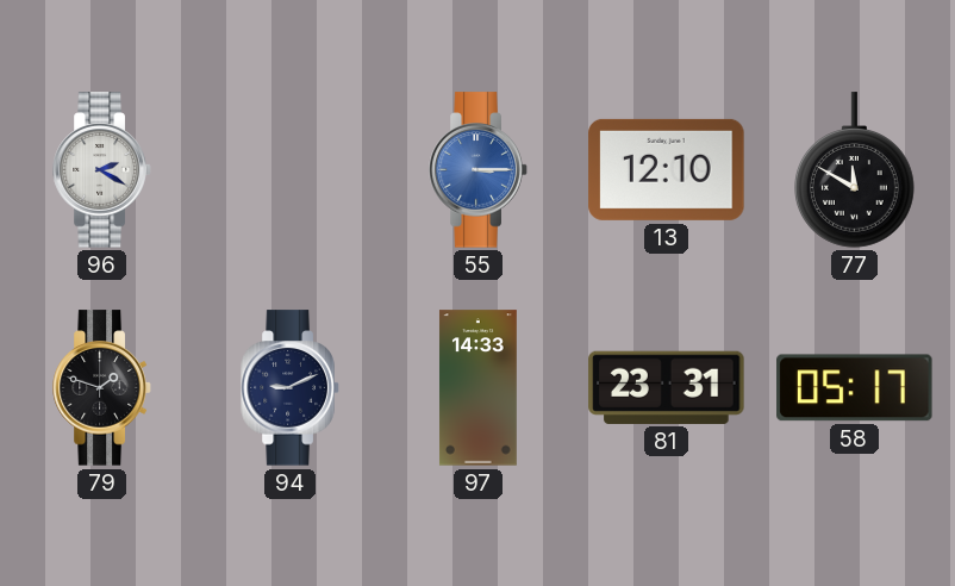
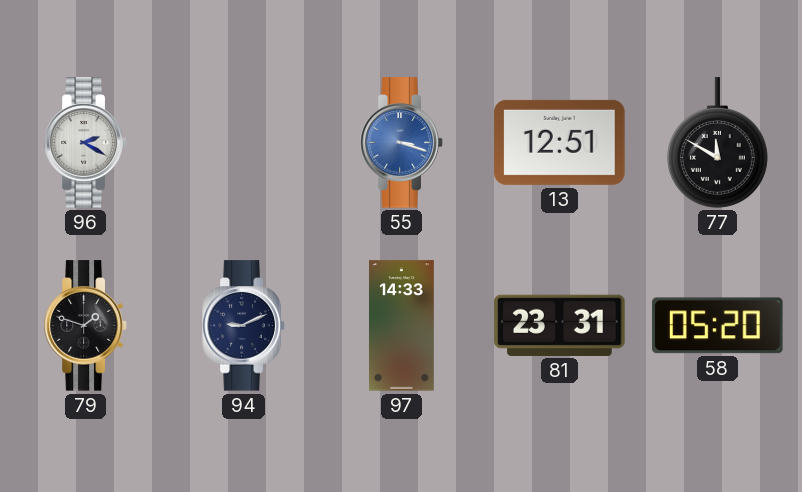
55: 3:15 -> 3:18
13: 12:10 -> 12:51
58: 05:17 -> 05:20
